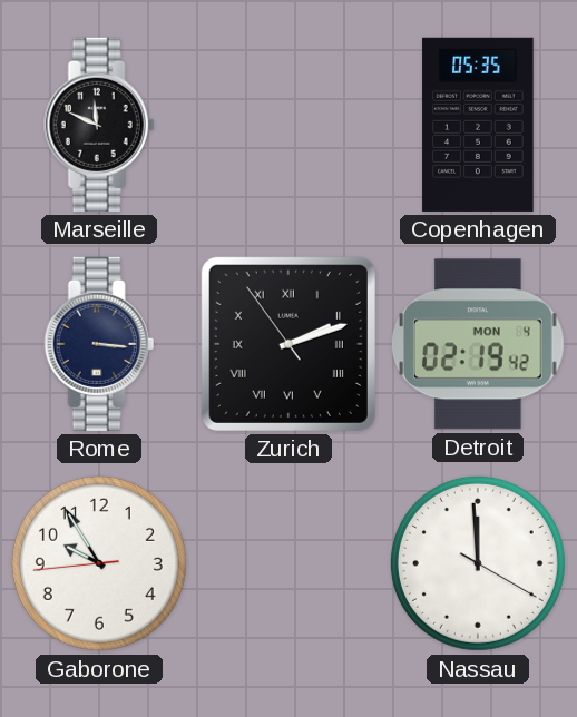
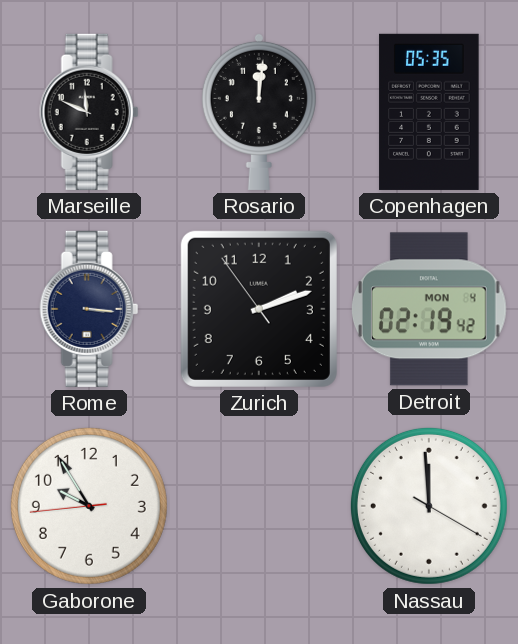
Rosario: none -> 12:01
Zurich numerals: Roman -> Arabic
